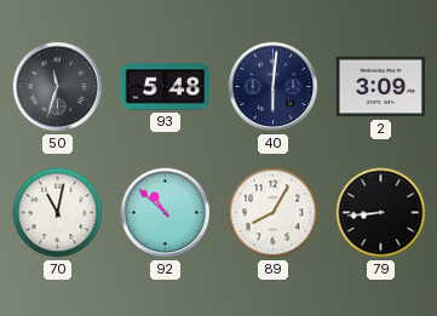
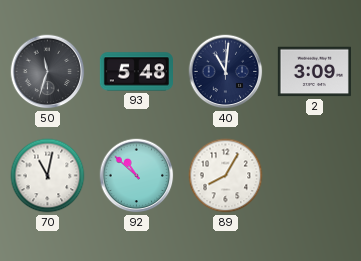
40: 6:01 -> 11:01
79: 8:44 -> none
